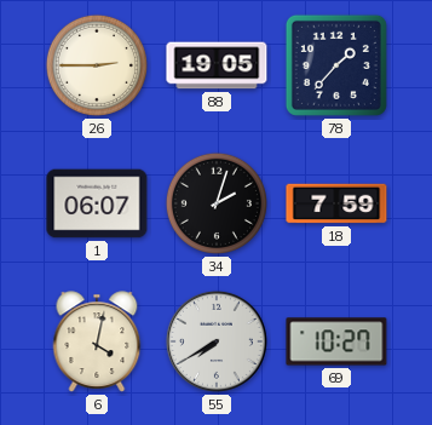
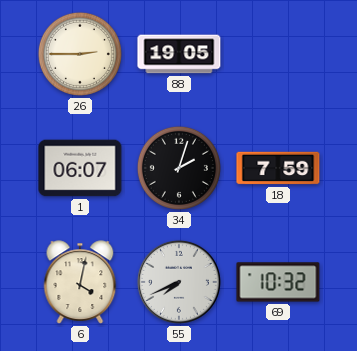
78: 1:37 -> none
55: 7:40 -> 7:41
69: 10:27 -> 10:32
